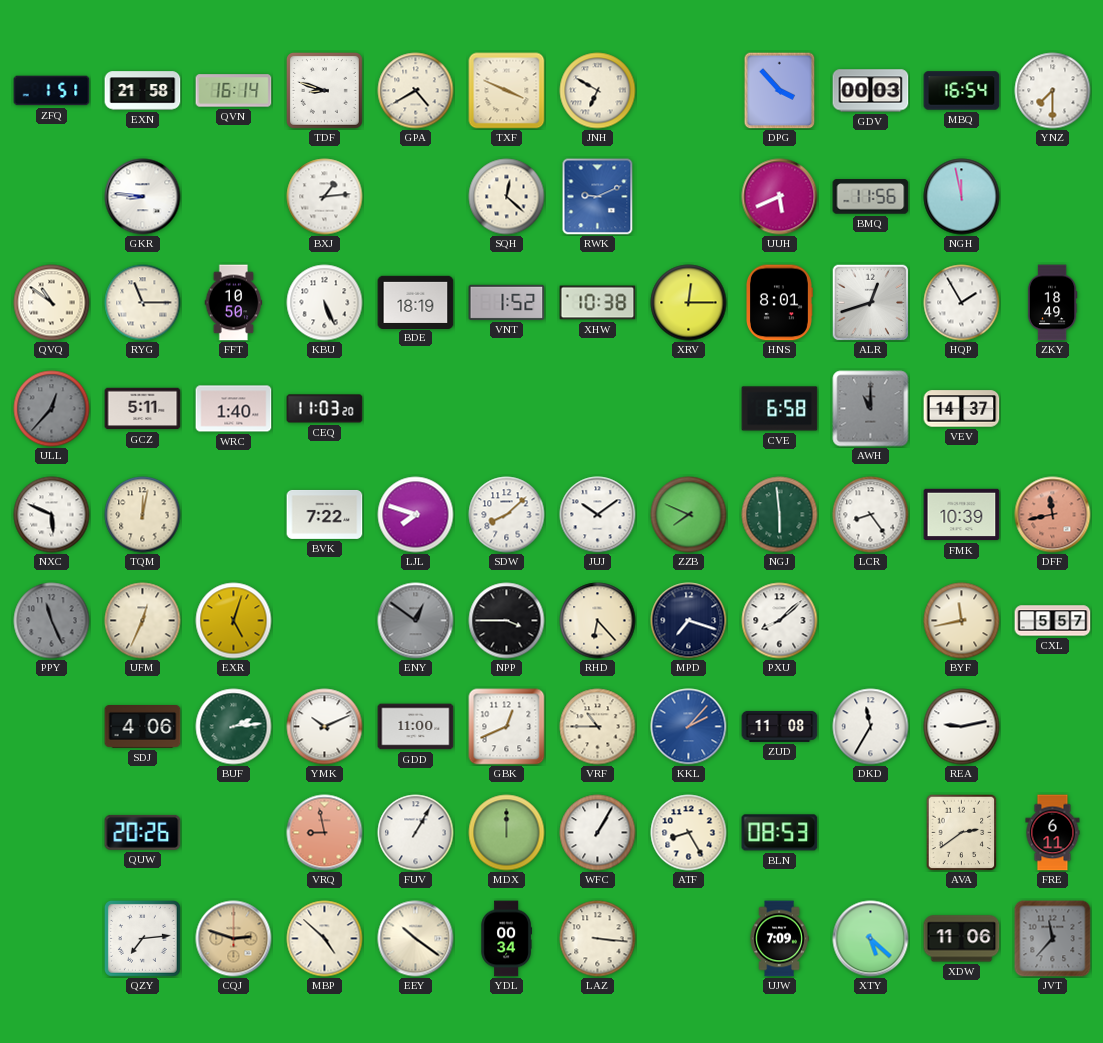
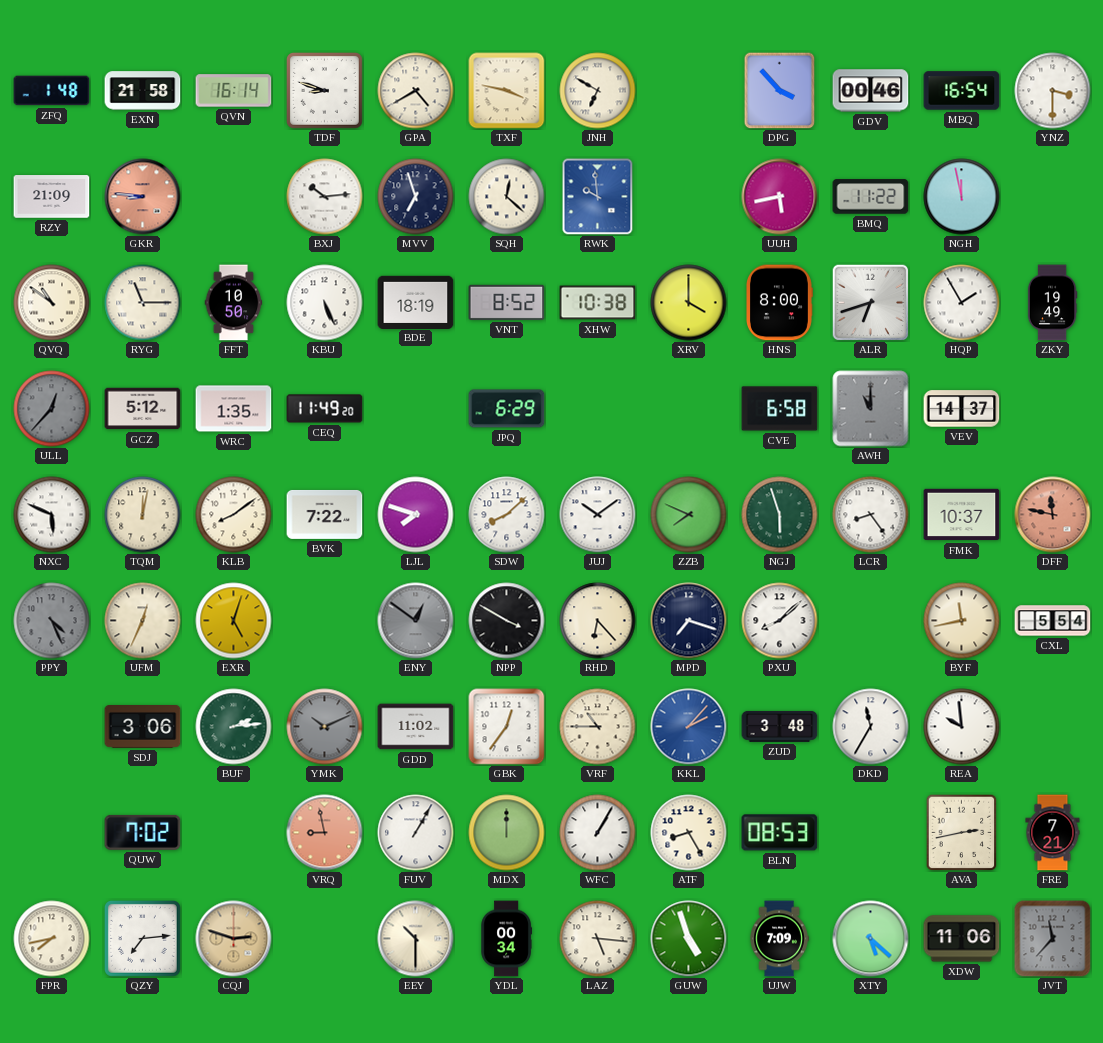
ZFQ: 1:51 -> 1:48
TXF: 3:49 -> 3:47
GDV: 00:03 -> 00:46
YNZ: 7:30 -> 3:30
RZY: none -> 21:09
GKR dial: white -> salmon
BXJ: 1:14 -> 10:14
MVV: none -> 6:57
RWK: 9:11 -> 9:59
UUH: 5:41 -> 5:43
BMQ: 11:56 -> 11:22
VNT: 1:52 -> 8:52
XRV: 12:15 -> 4:00
HNS: 8:01 -> 8:00
ALR: 12:42 -> 6:42
ZKY: 18:49 -> 19:49
GCZ: 5:11 -> 5:12
WRC: 1:40 -> 1:35
CEQ: 11:03 -> 11:49
JPQ: none -> 6:29
KLB: none -> 8:09
NGJ: 5:59 -> 5:57
FMK: 10:39 -> 10:37
DFF: 11:43 -> 11:47
PPY: 11:26 -> 4:26
NPP: 3:45 -> 3:50
CXL: 5:57 -> 5:54
SDJ: 4:06 -> 3:06
YMK dial: white -> grey
GDD: 11:00 -> 11:02
GBK: 12:41 -> 12:36
ZUD: 11:08 -> 3:48
REA: 9:13 -> 9:59
QUW: 20:26 -> 7:02
AVA: 2:39 -> 2:43
FRE: 6:11 -> 7:21
FPR: none -> 7:43
MBP: 4:52 -> none
EEY: 10:21 -> 10:30
LAZ: 3:16 -> 5:16
GUW: none -> 4:57
